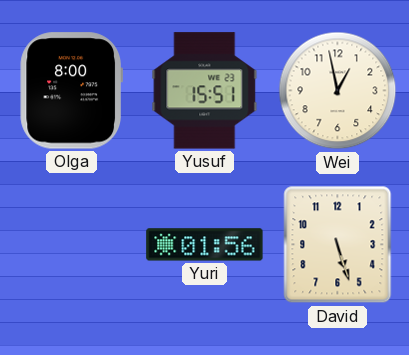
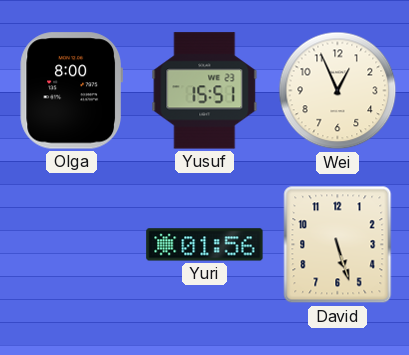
Wei: 12:58 -> 12:56
